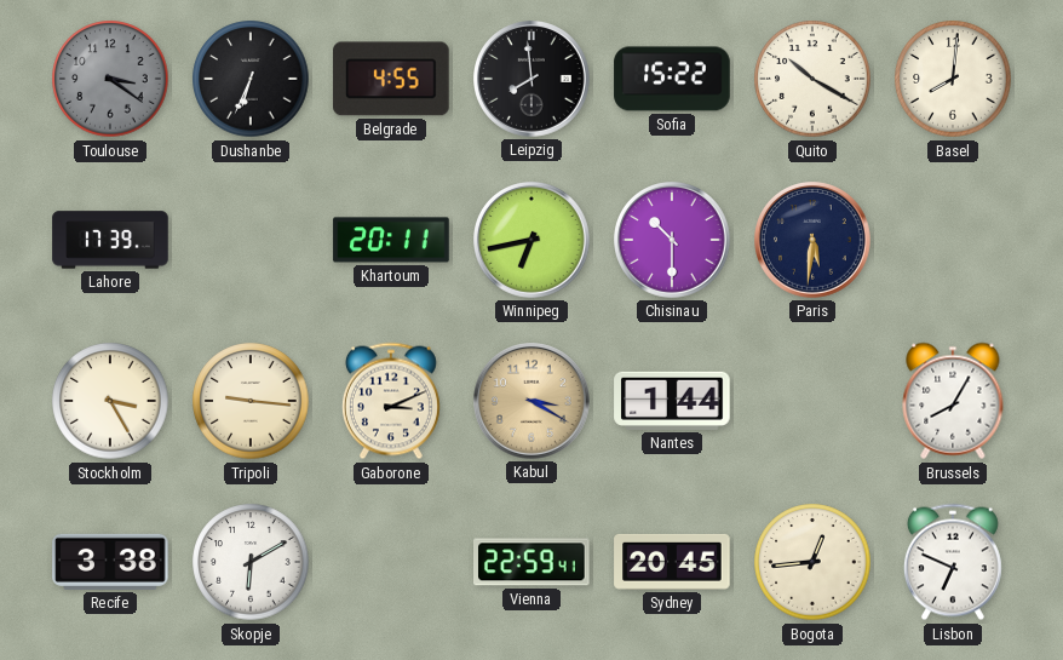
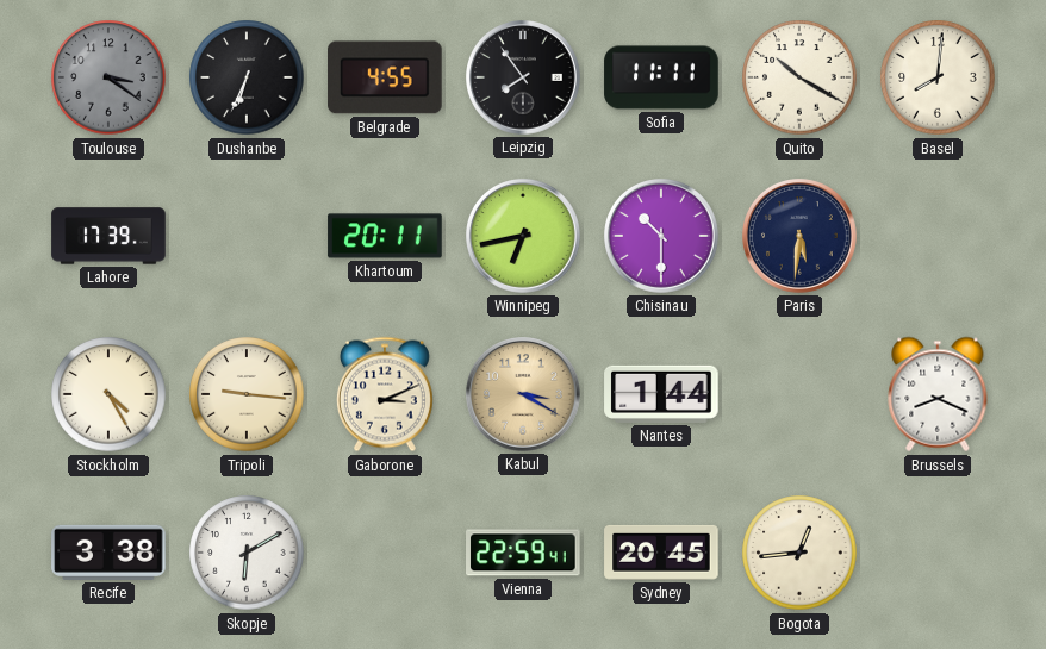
Leipzig: 7:59 -> 7:54
Sofia: 15:22 -> 11:11
Stockholm: 3:25 -> 4:25
Brussels: 8:05 -> 8:19
Lisbon: 6:49 -> none
